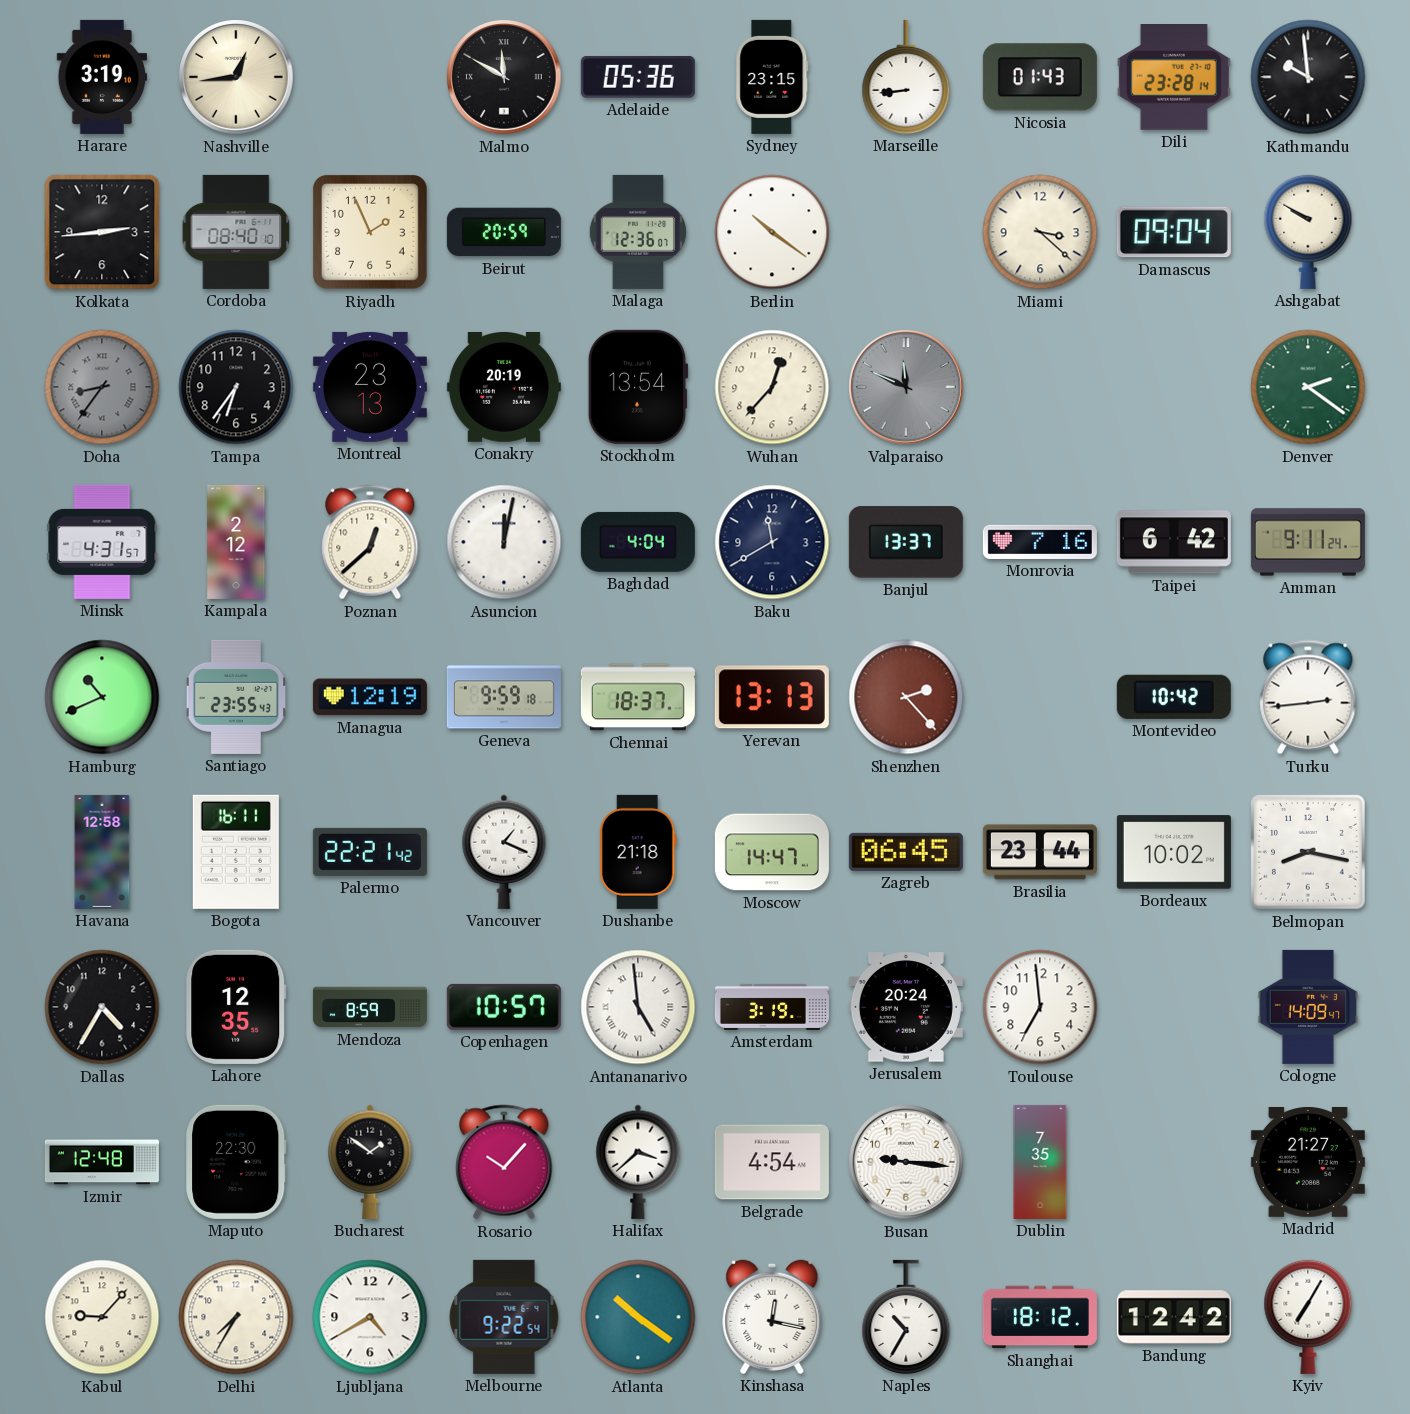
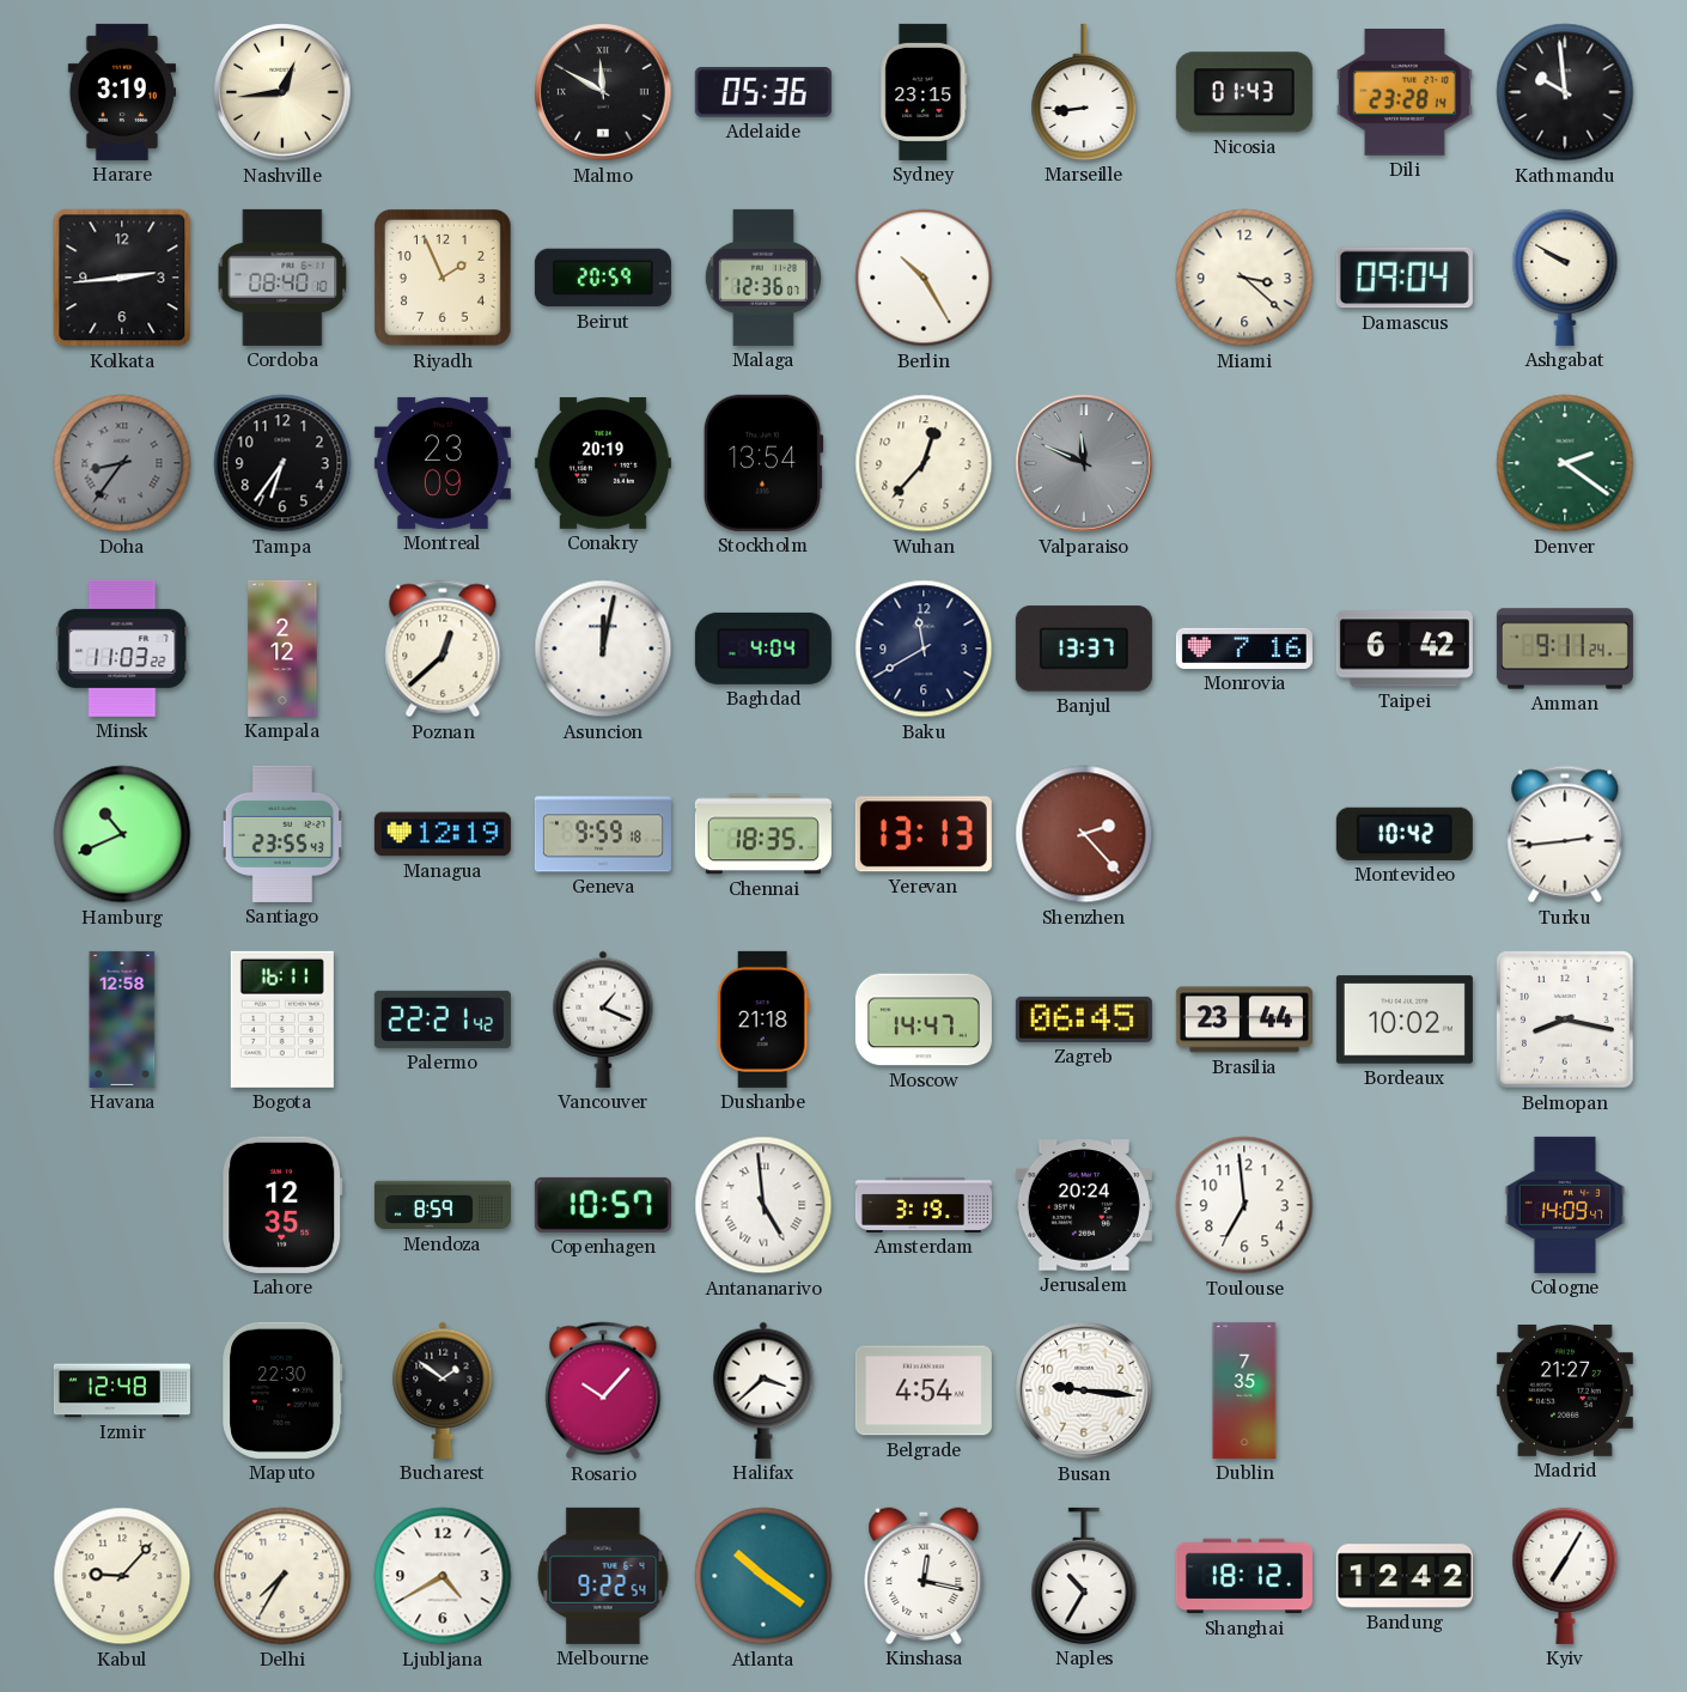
Berlin: 10:21 -> 10:25
Montreal: 23:13 -> 23:09
Minsk: 4:31 -> 11:03
Chennai: 18:37 -> 18:35
Dallas: 4:35 -> none
